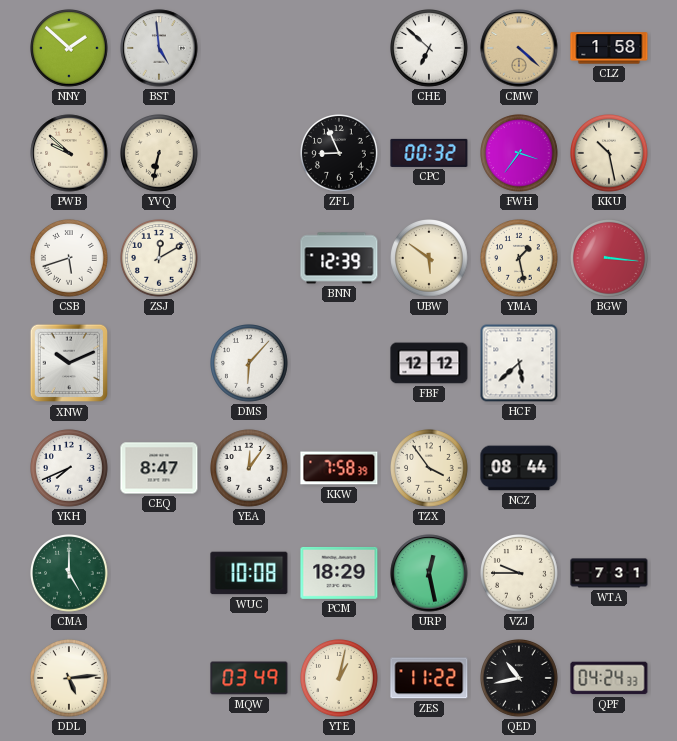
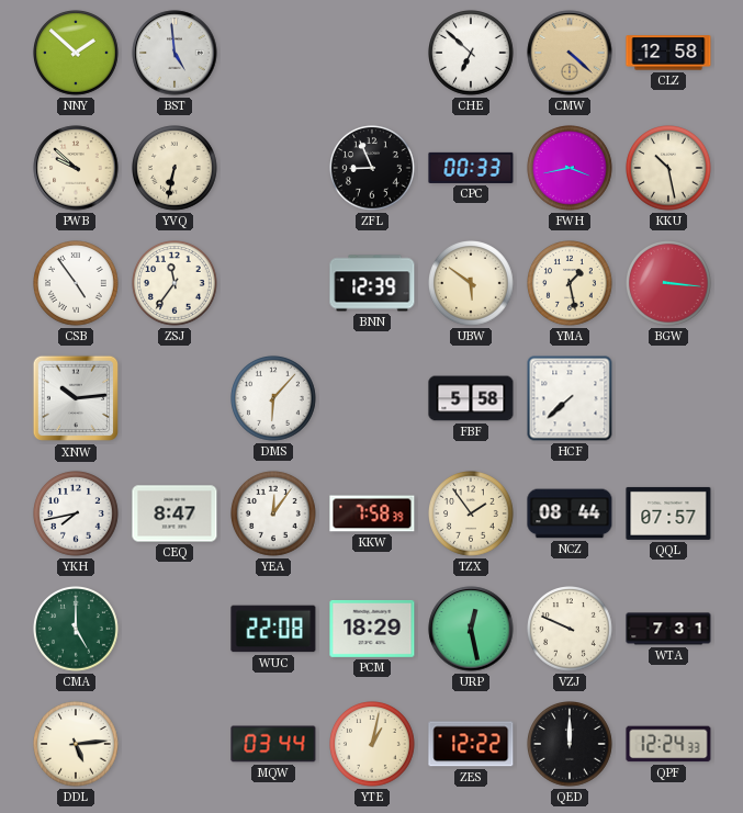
CLZ: 1:58 -> 12:58
CPC: 00:32 -> 00:33
FWH: 3:36 -> 3:43
CSB: 5:42 -> 4:54
ZSJ: 12:10 -> 11:36
XNW: 10:11 -> 10:14
FBF: 12:12 -> 5:58
HCF: 5:38 -> 7:38
YKH: 7:41 -> 7:43
TZX: 3:54 -> 1:54
QQL: none -> 07:57
WUC: 10:08 -> 22:08
VZJ: 9:45 -> 9:49
MQW: 03:49 -> 03:44
ZES: 11:22 -> 12:22
QED: 10:43 -> 12:00
QPF: 04:24 -> 12:24
